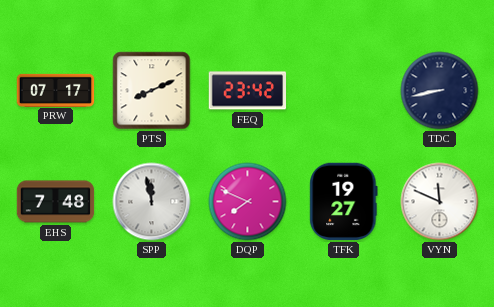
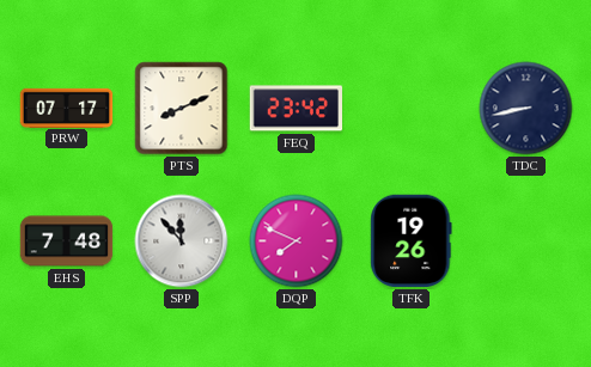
SPP: 11:58 -> 11:53
TFK: 19:27 -> 19:26
VYN: 11:49 -> none
